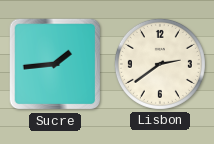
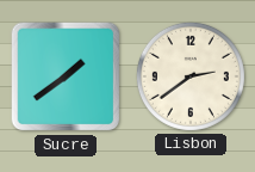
Sucre: 1:44 -> 1:39
